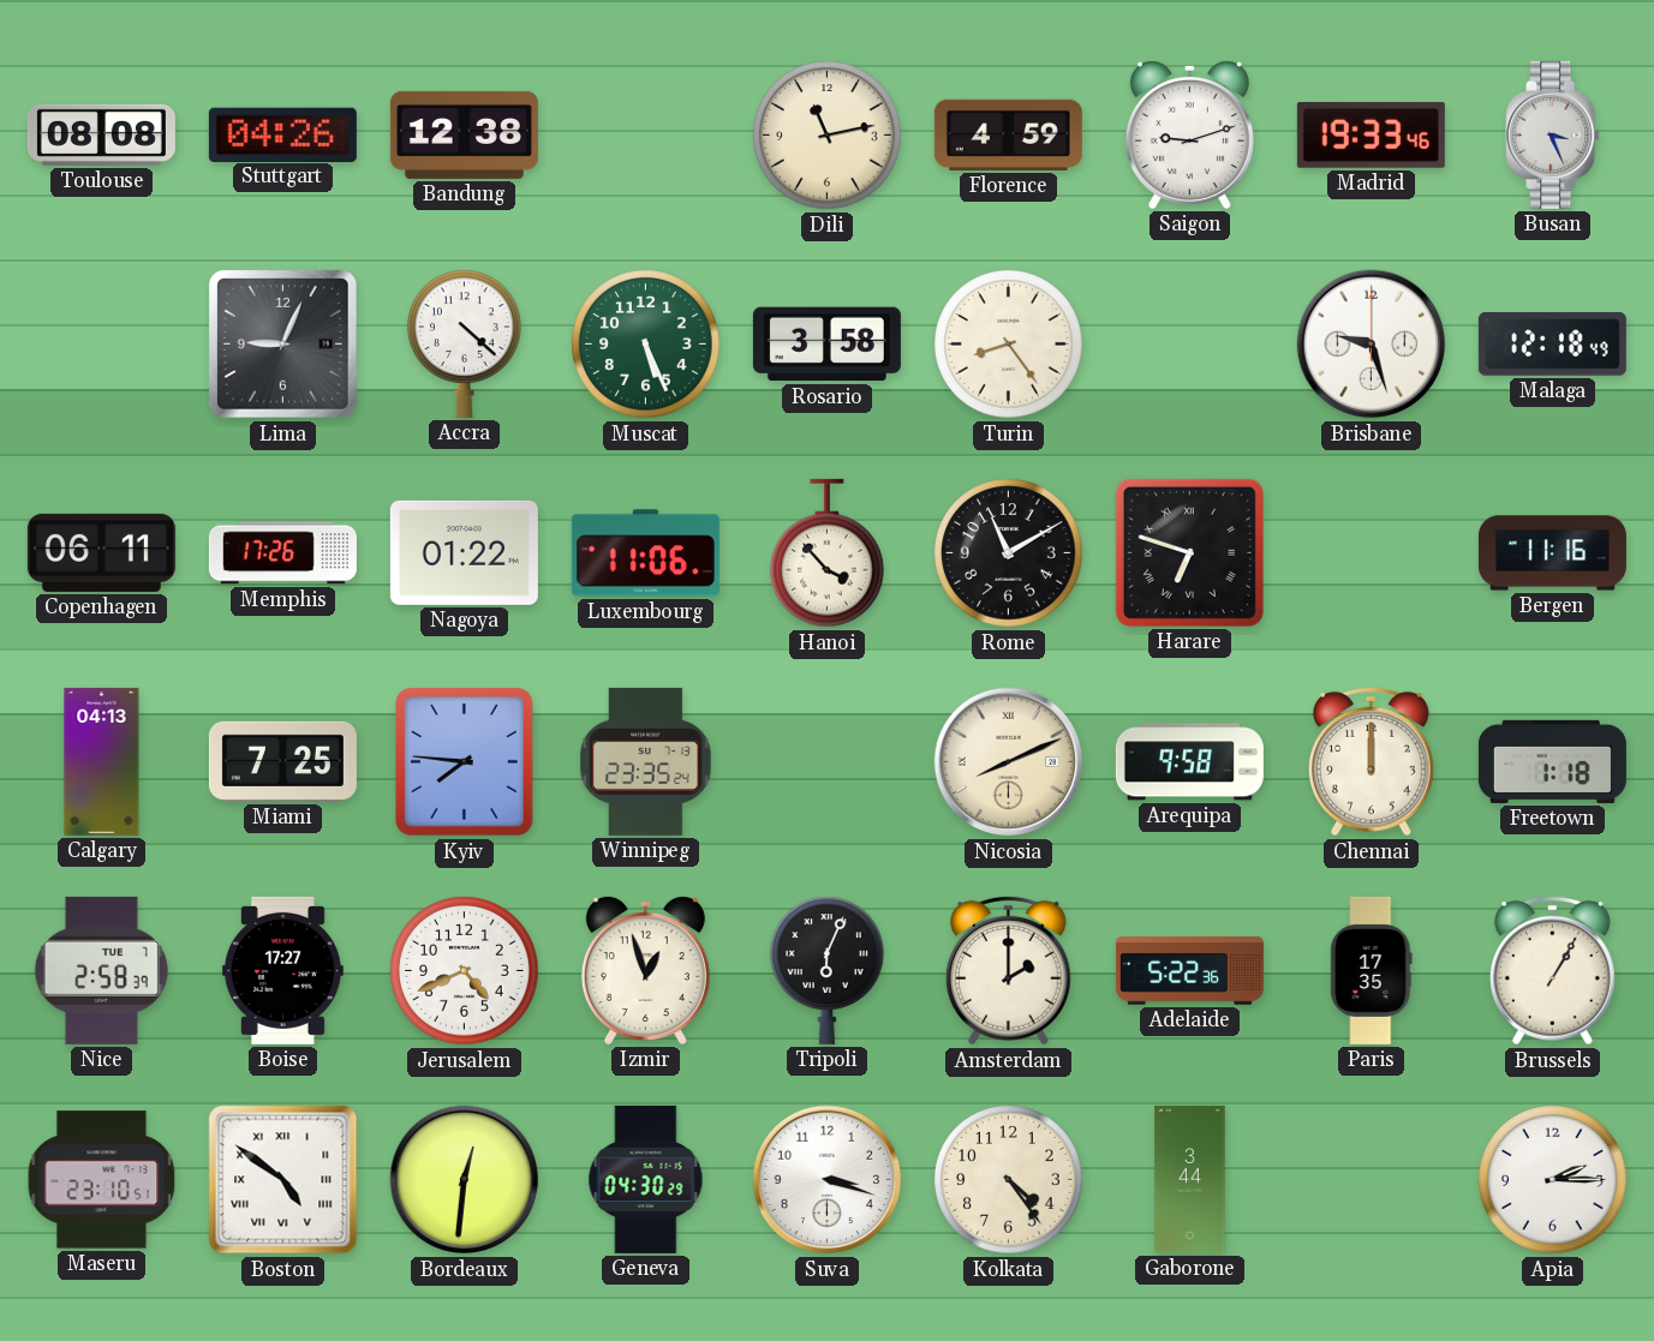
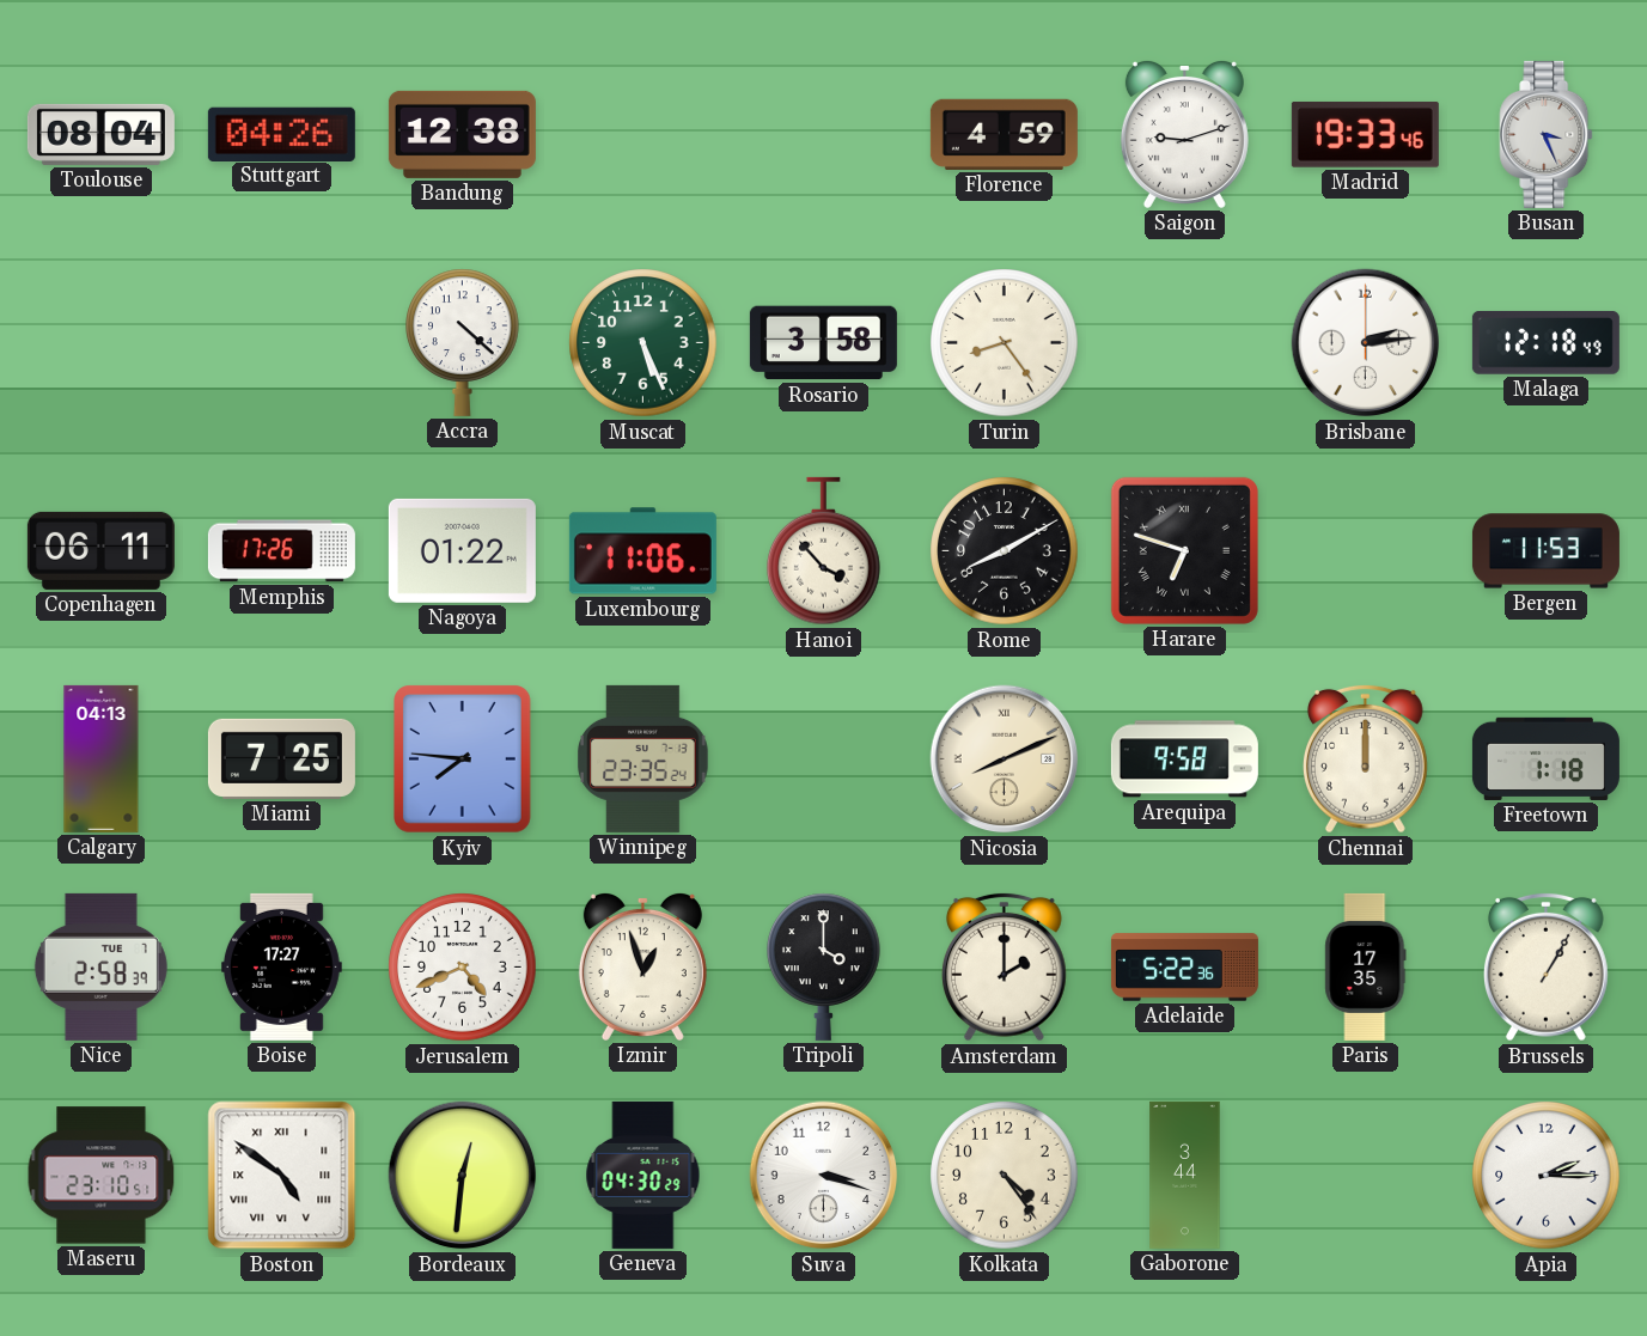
Toulouse: 08:08 -> 08:04
Dili: 11:13 -> none
Lima: 9:04 -> none
Brisbane: 9:27 -> 2:14
Rome: 11:10 -> 8:10
Bergen: 11:16 -> 11:53
Tripoli: 6:04 -> 4:00
